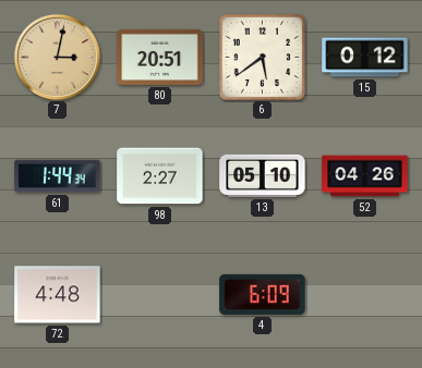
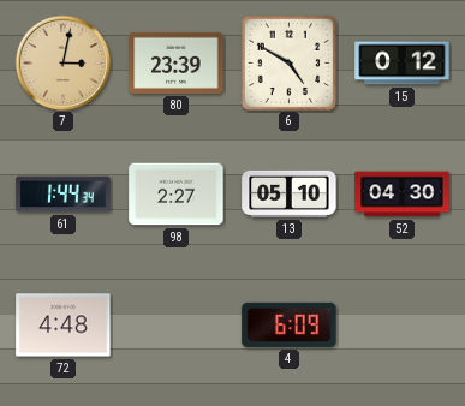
80: 20:51 -> 23:39
6: 5:39 -> 4:50
52: 04:26 -> 04:30
